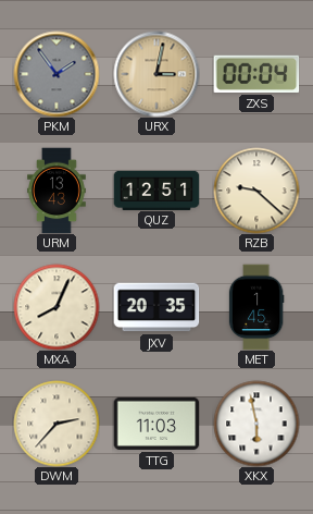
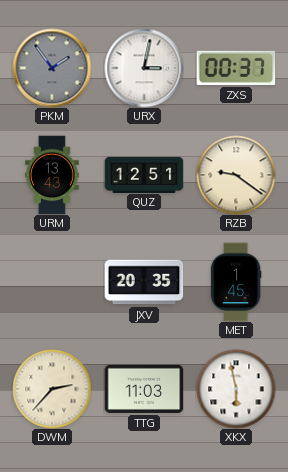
URX dial: champagne -> white
ZXS: 00:04 -> 00:37
RZB: 9:22 -> 9:21
MXA: 8:04 -> none
